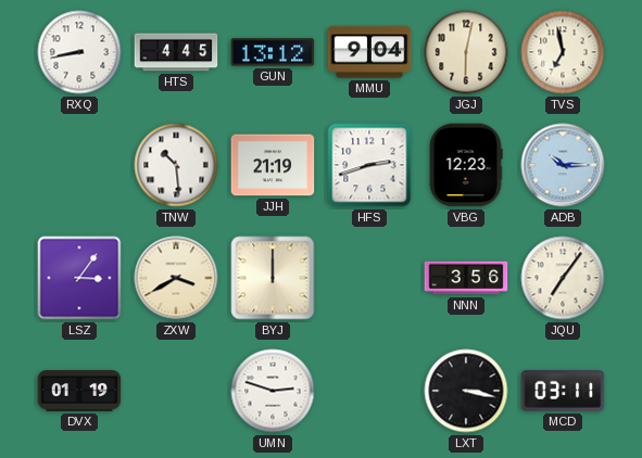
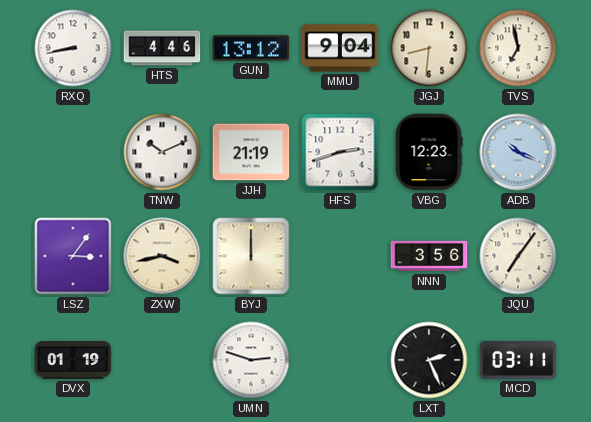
HTS: 4:45 -> 4:46
JGJ: 6:02 -> 8:31
TNW: 10:29 -> 10:11
ADB: 10:15 -> 10:19
ZXW: 3:40 -> 3:43
LXT: 3:17 -> 2:26
